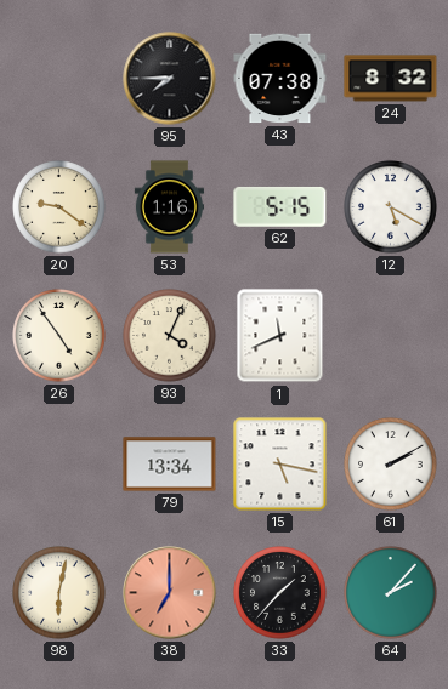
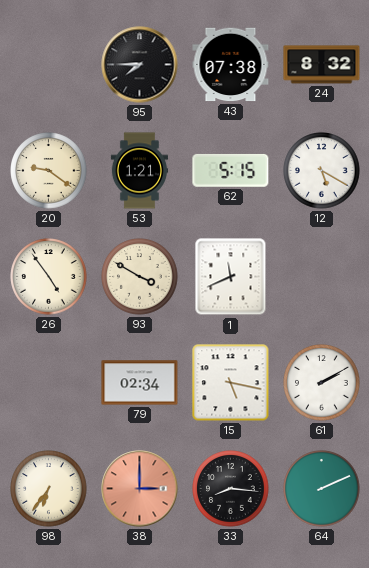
53: 1:16 -> 1:21
93: 4:04 -> 3:50
79: 13:34 -> 02:34
98: 6:02 -> 6:36
38: 7:00 -> 3:00
33: 1:37 -> 8:16
64: 2:07 -> 2:11
